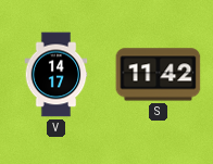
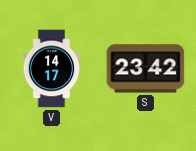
S: 11:42 -> 23:42
